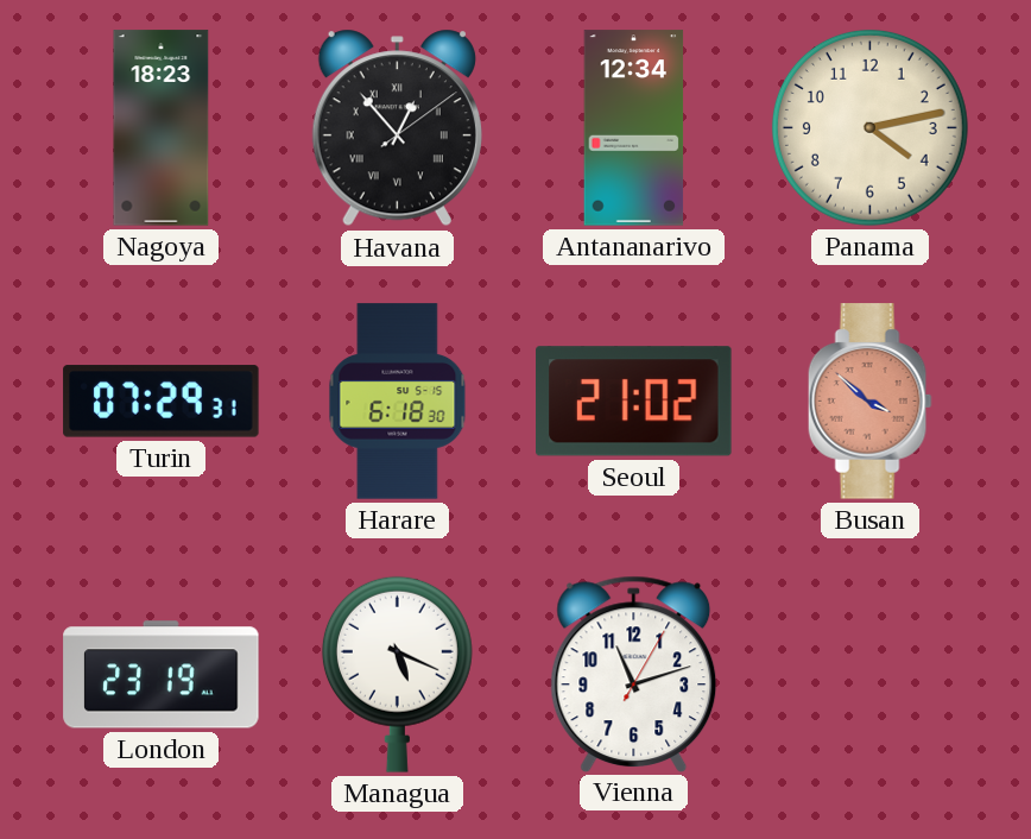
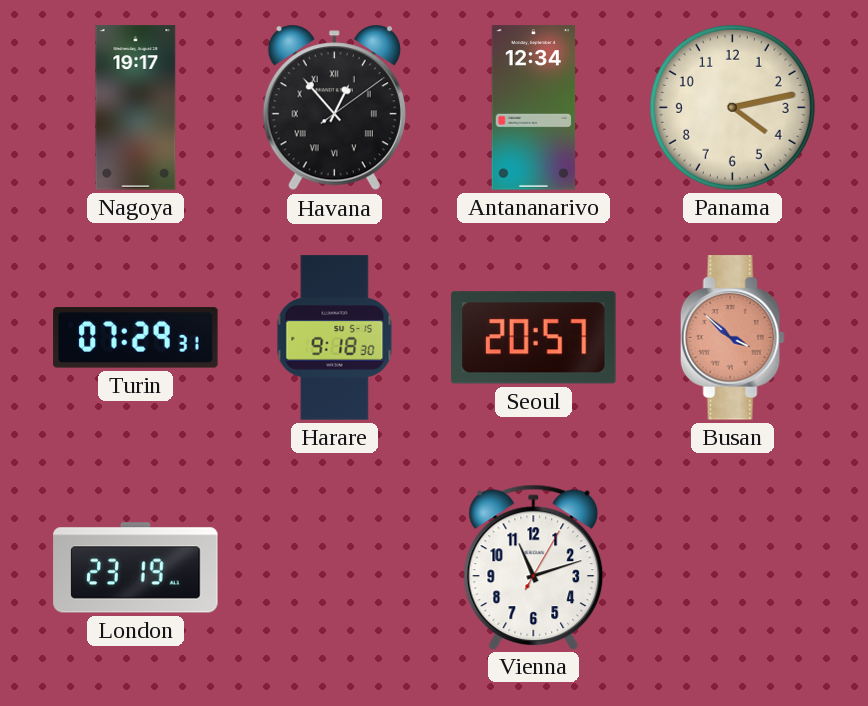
Nagoya: 18:23 -> 19:17
Harare: 6:18 -> 9:18
Seoul: 21:02 -> 20:57
Managua: 5:19 -> none
